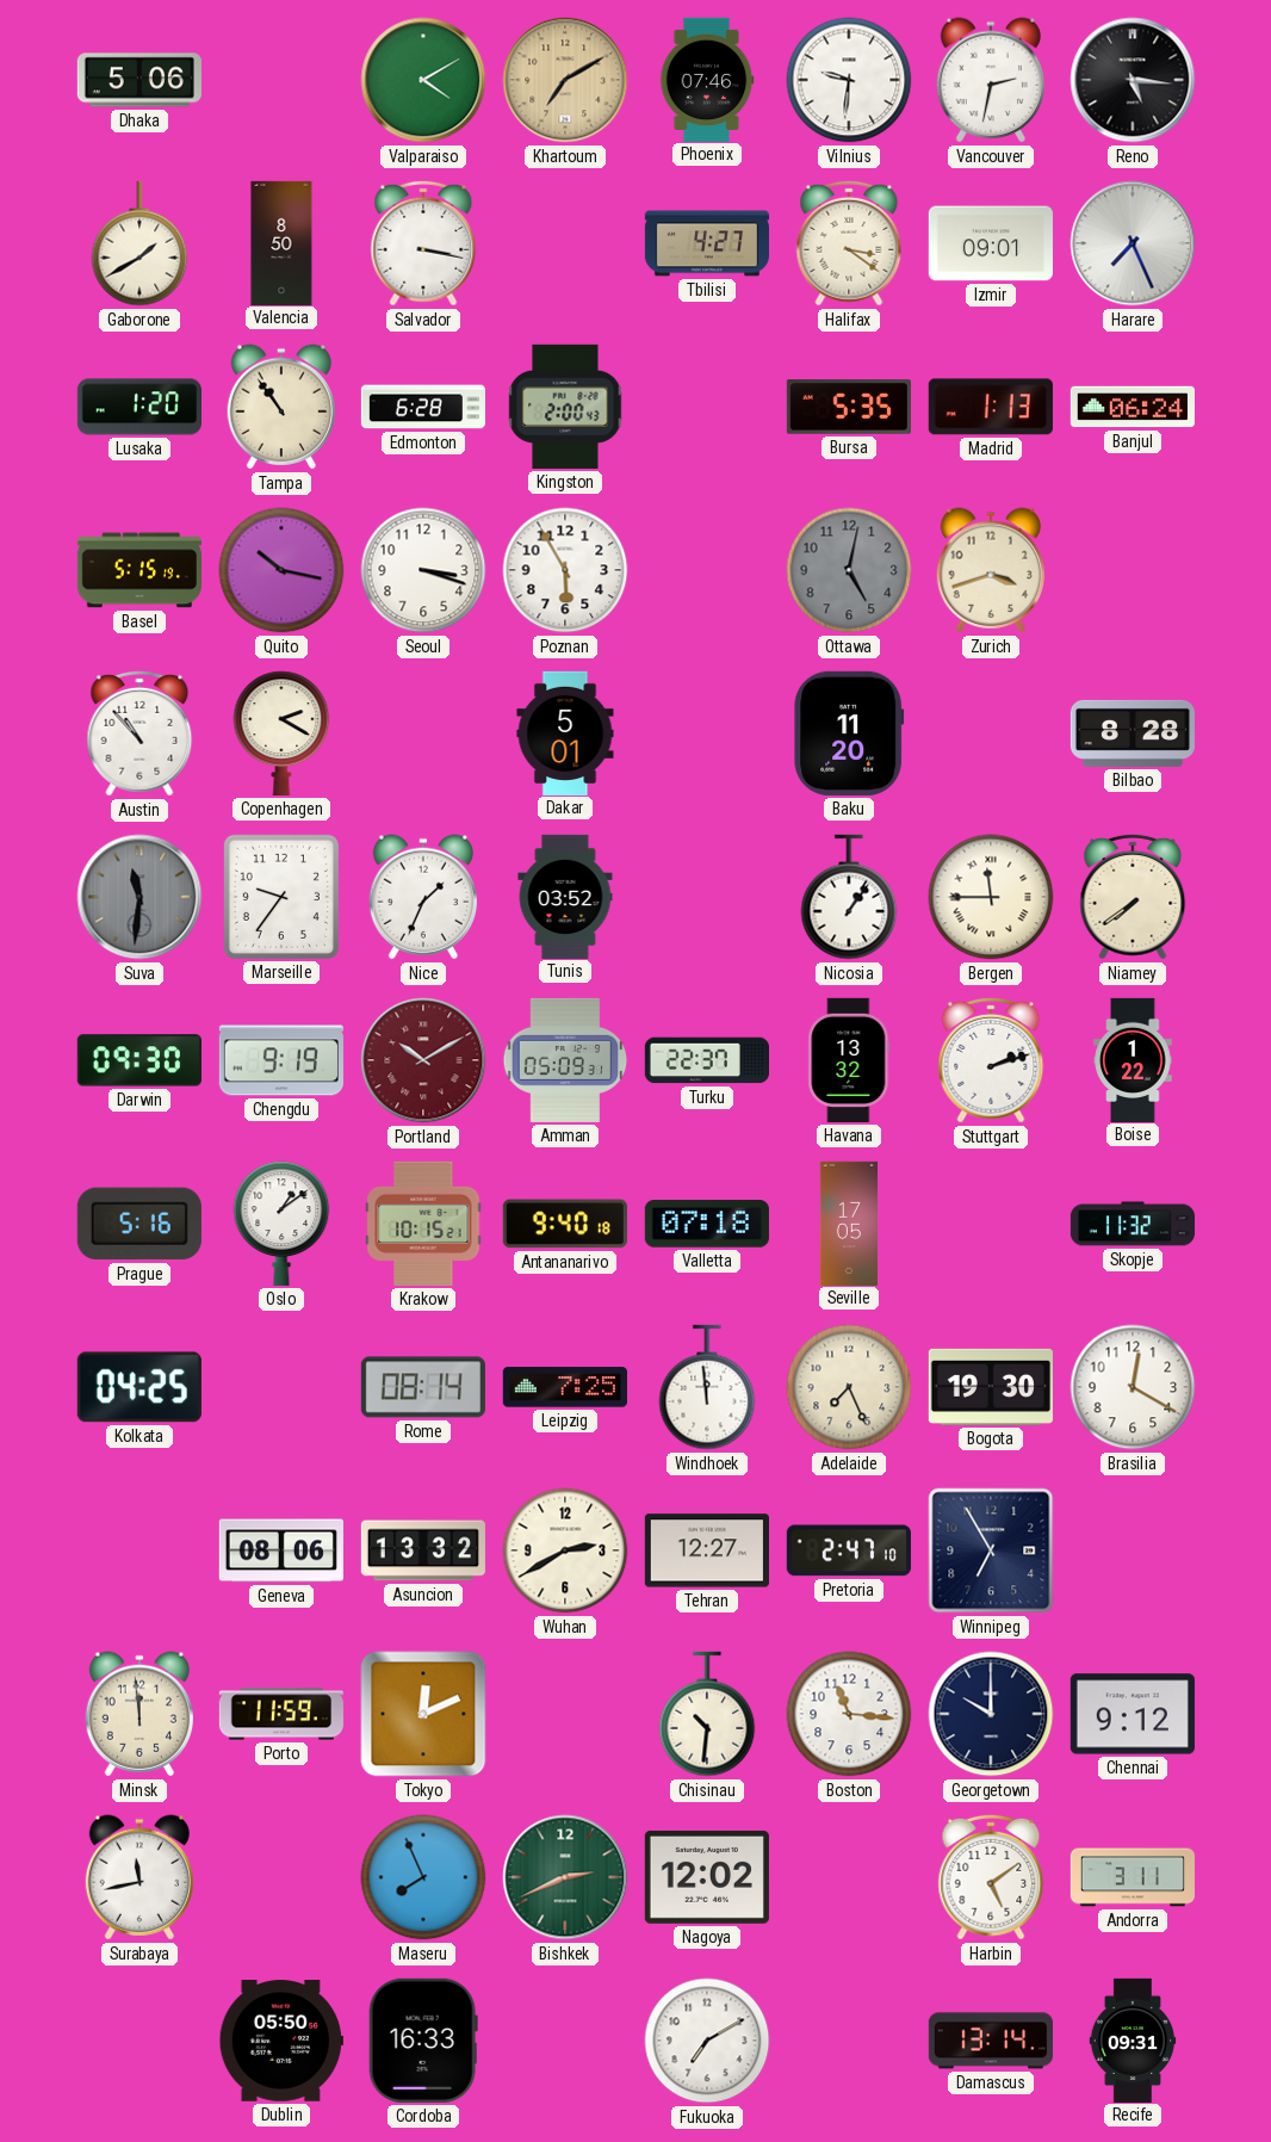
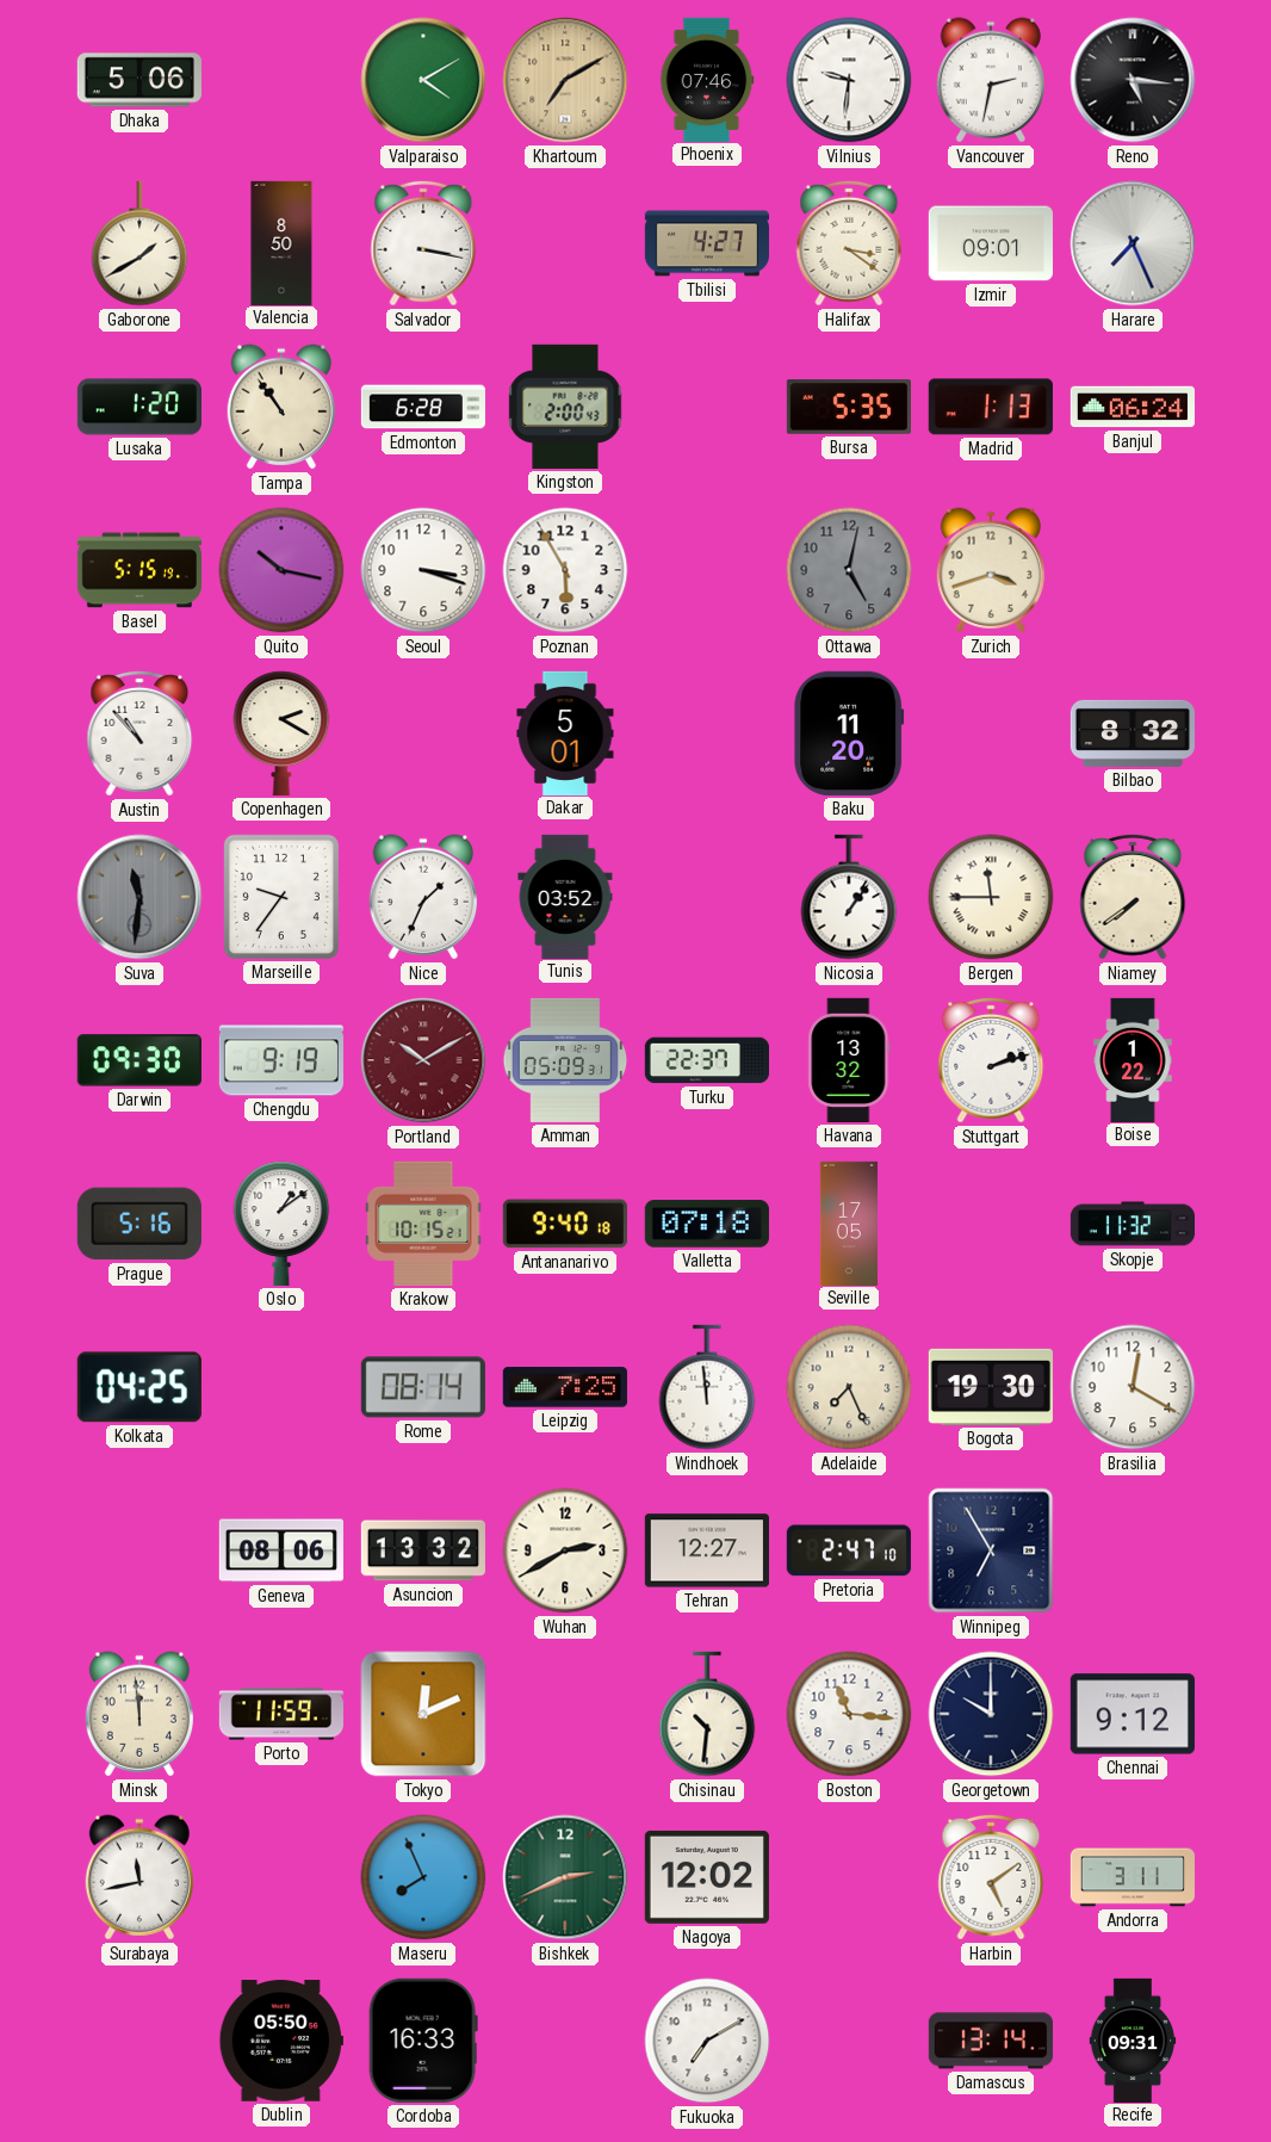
Bilbao: 8:28 -> 8:32
